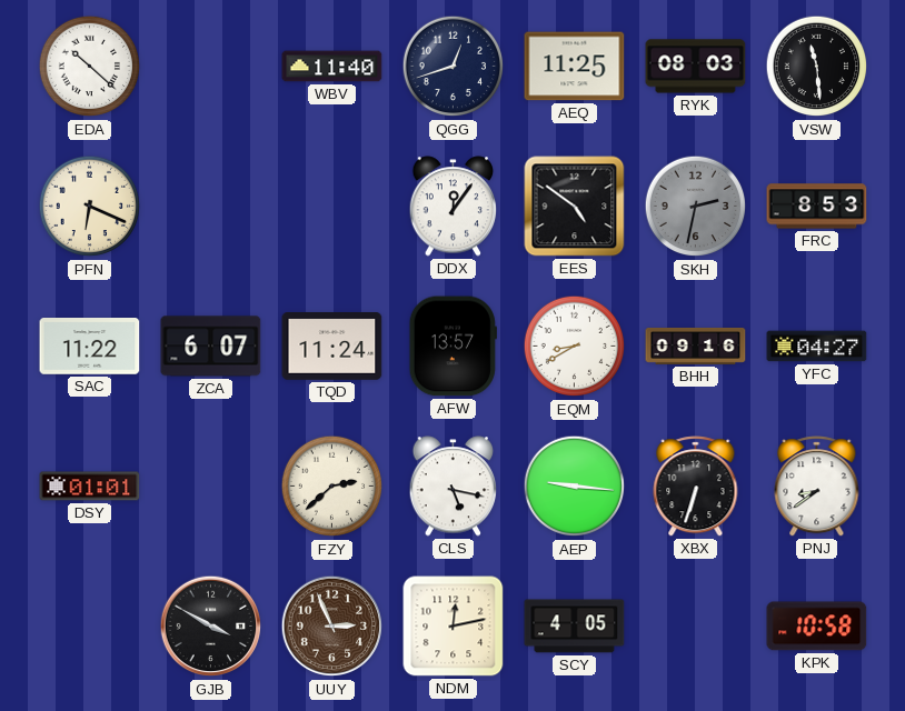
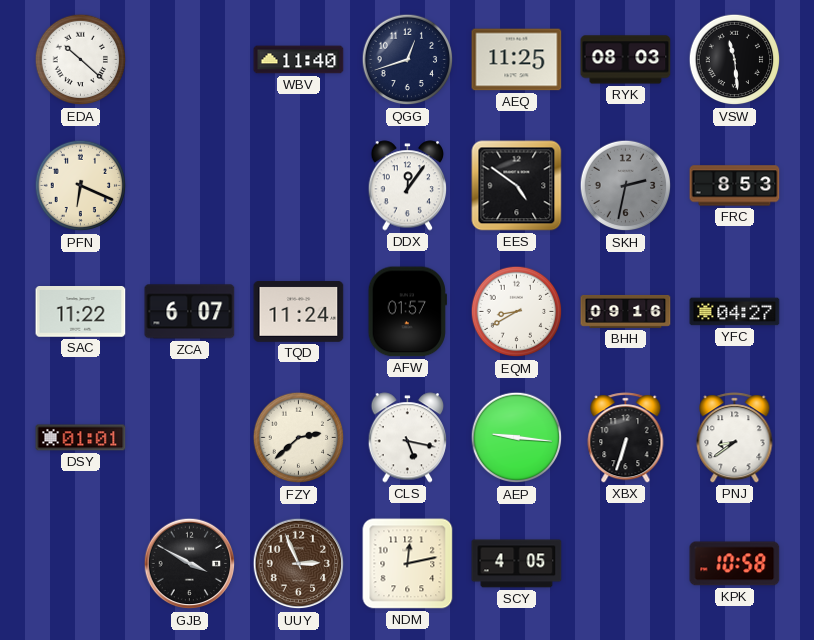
AFW: 13:57 -> 01:57
